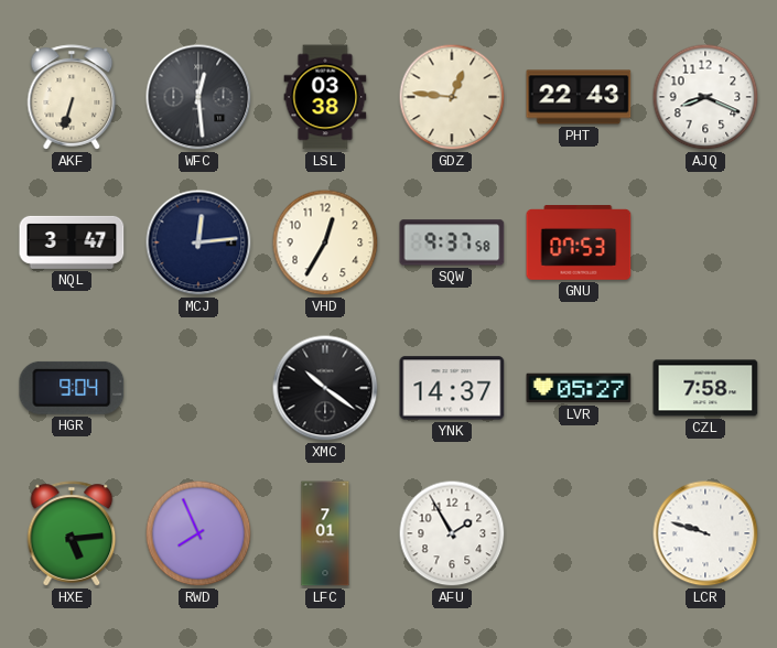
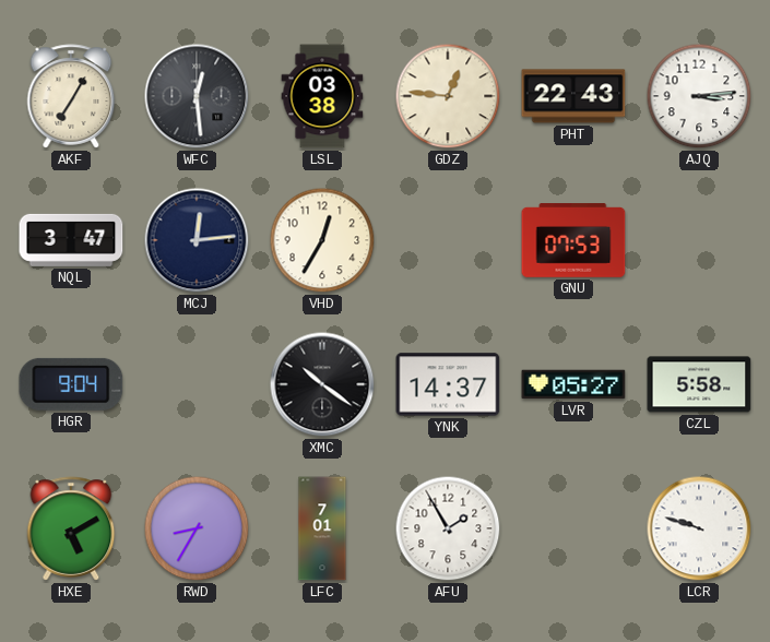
AKF: 6:33 -> 7:05
AJQ: 8:19 -> 3:14
SQW: 9:37 -> none
CZL: 7:58 -> 5:58
HXE: 5:14 -> 5:10
RWD: 7:56 -> 8:35
